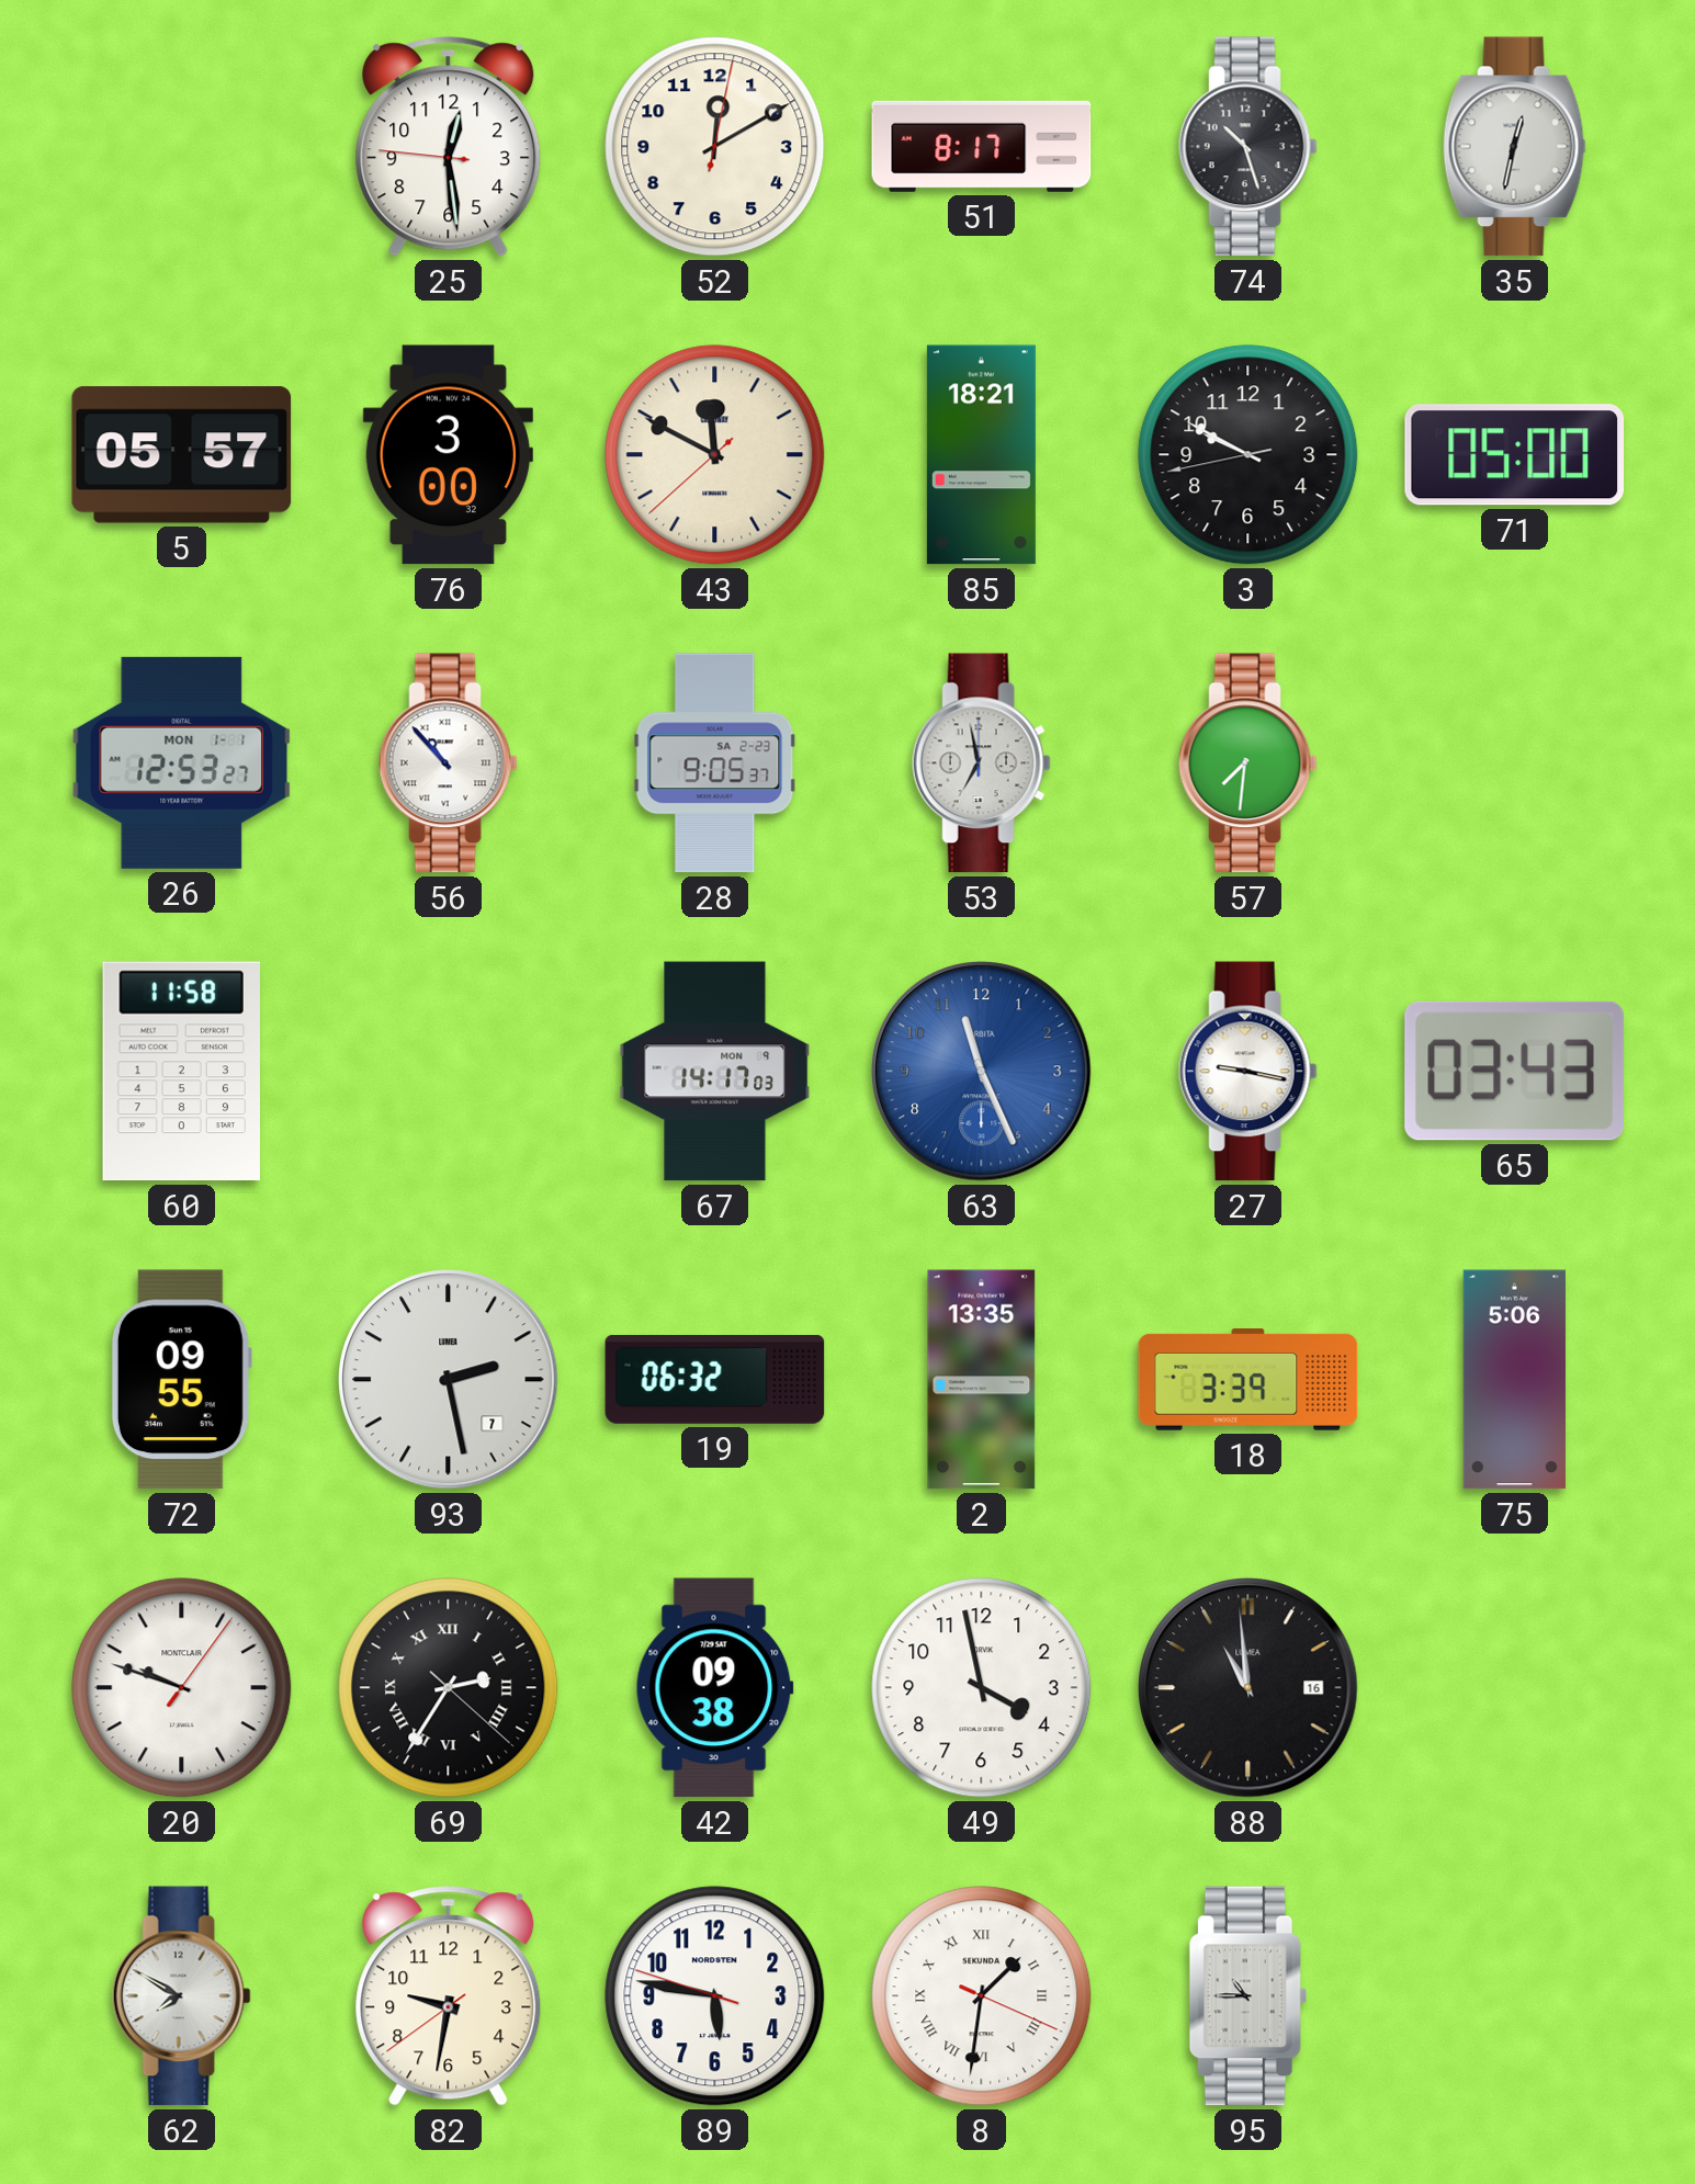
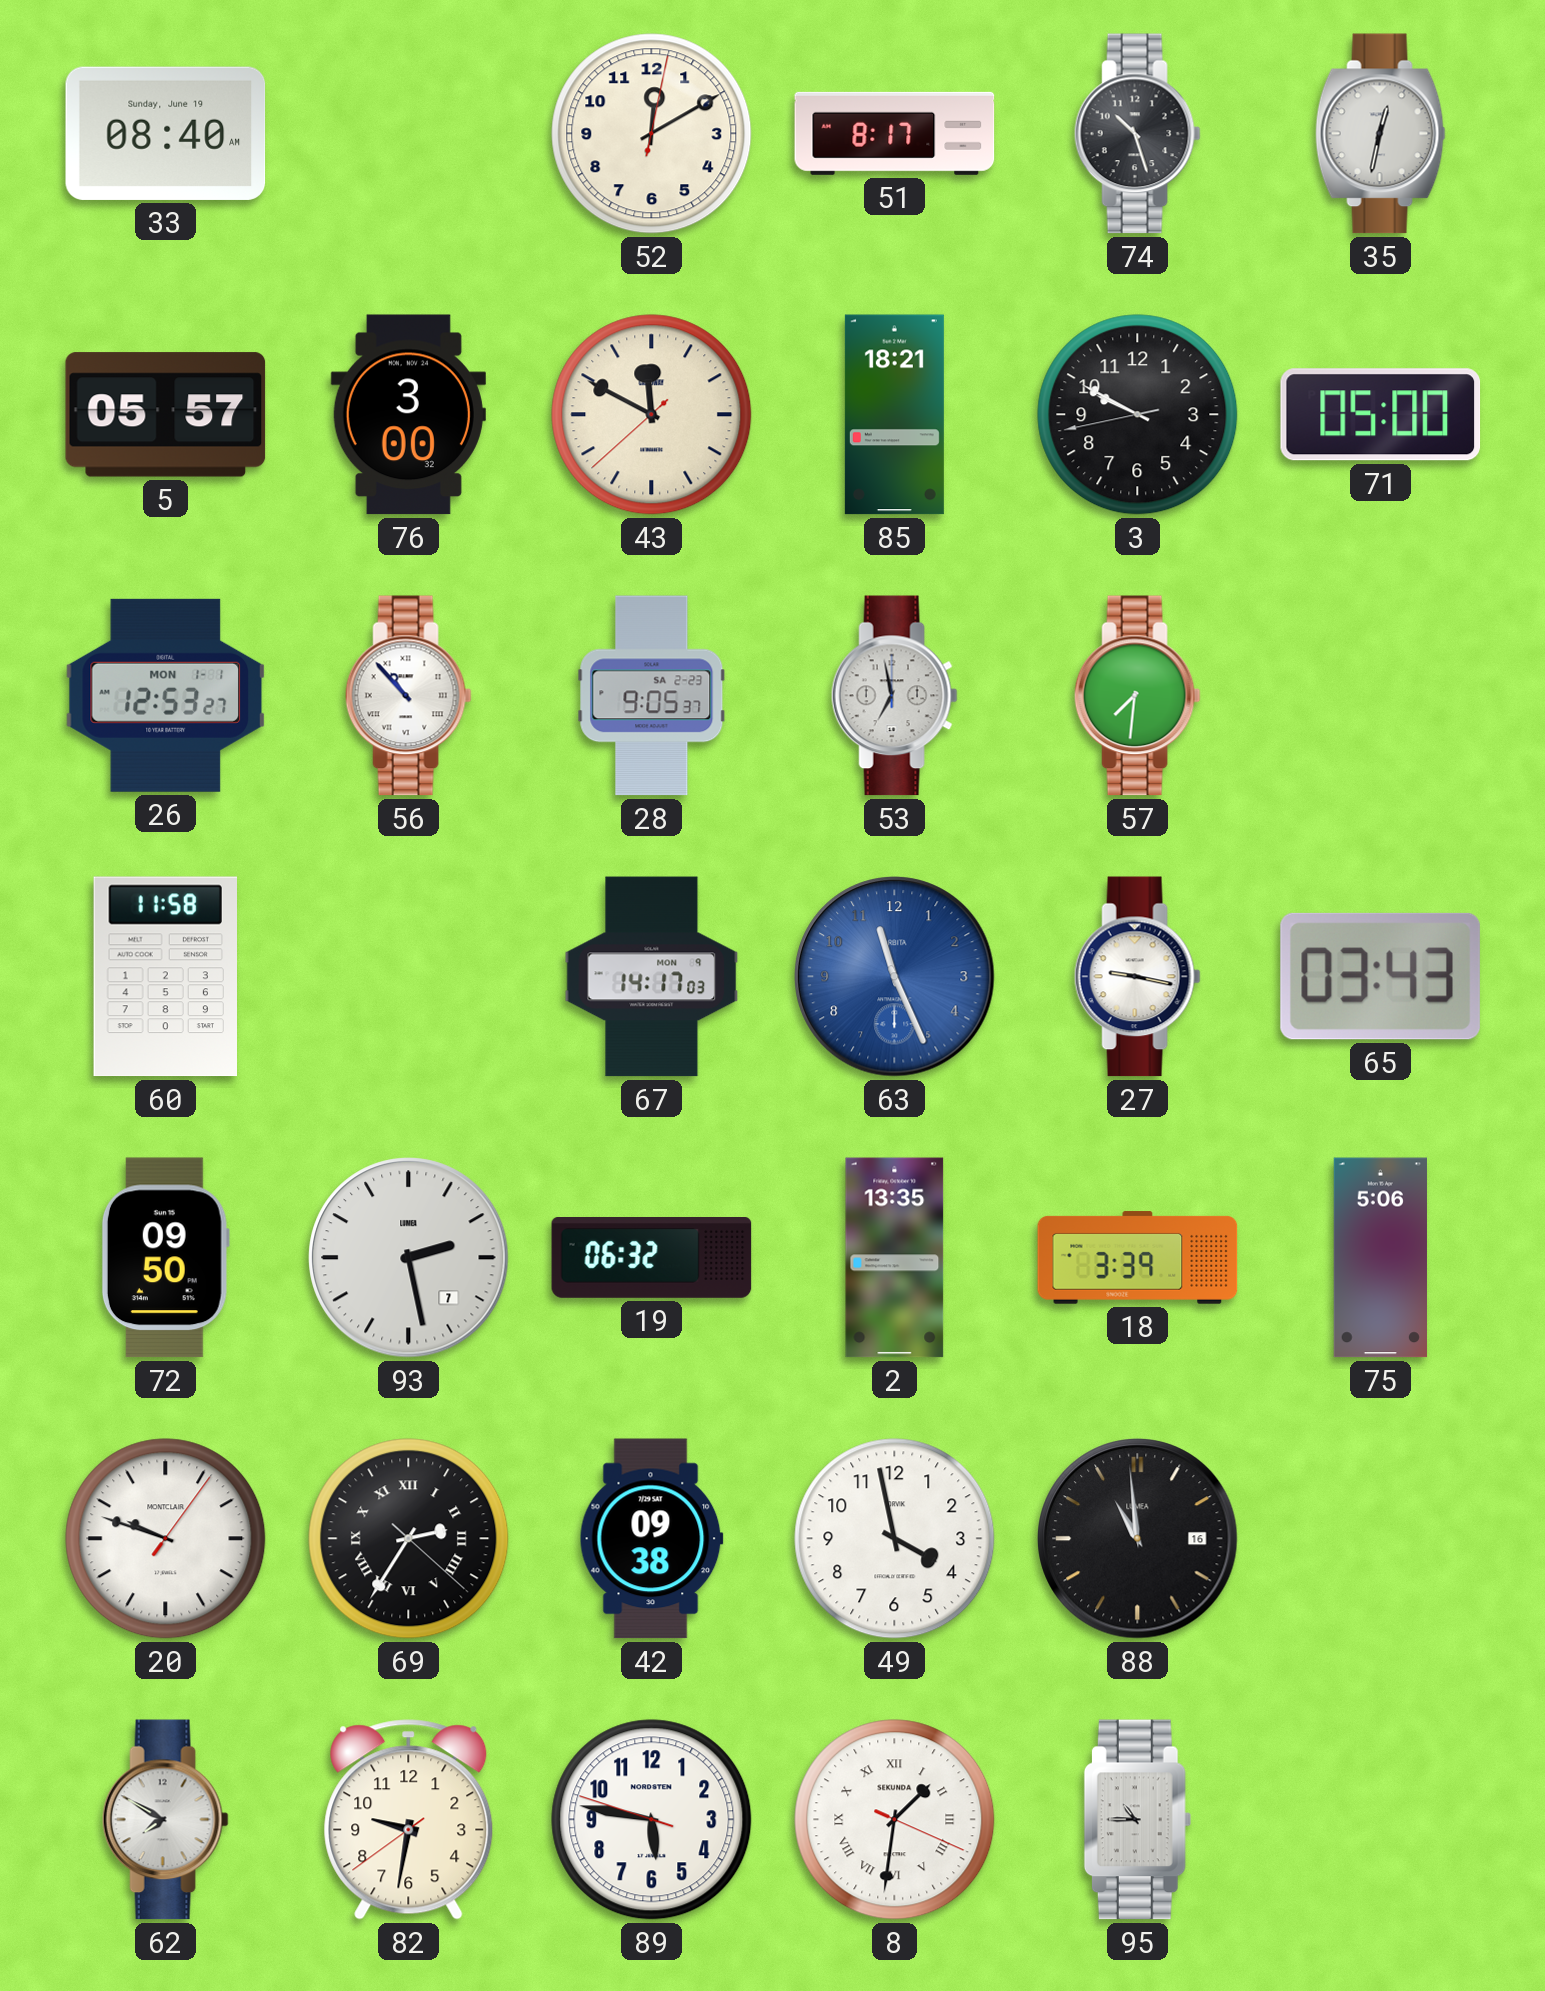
33: none -> 08:40
25: 12:28 -> none
72: 09:55 -> 09:50
